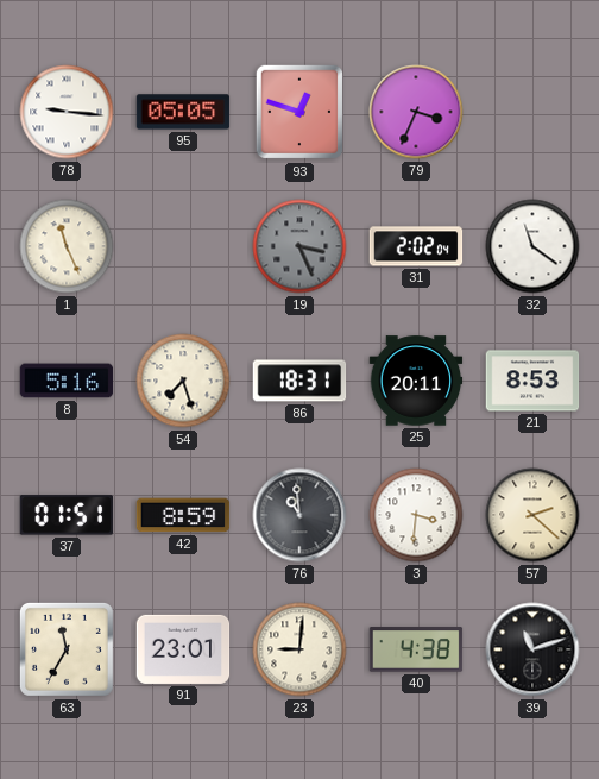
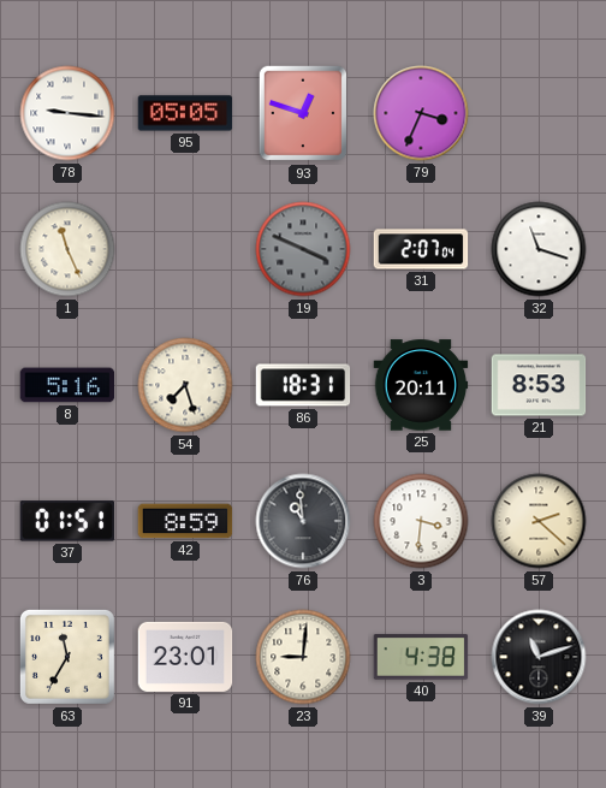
19: 3:26 -> 3:49
31: 2:02 -> 2:07
32: 11:21 -> 11:18
